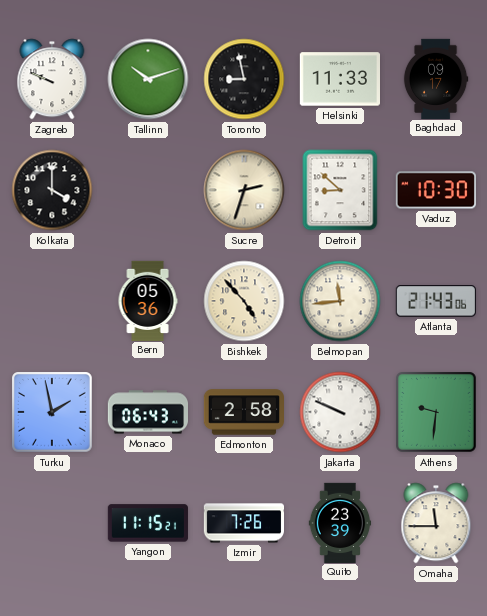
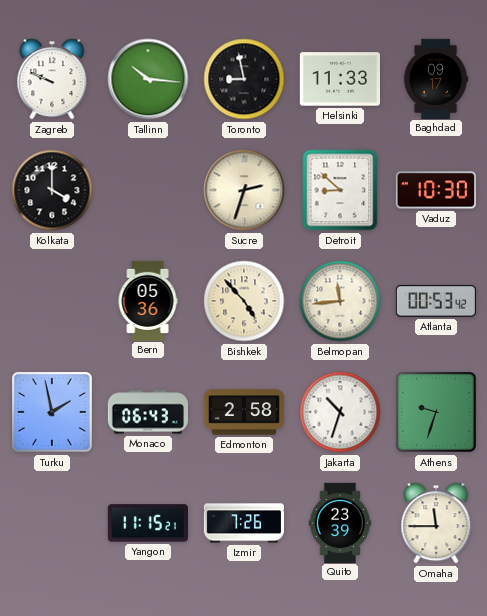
Tallinn: 10:12 -> 10:16
Atlanta: 21:43 -> 00:53
Jakarta: 9:49 -> 10:33
Athens: 9:31 -> 9:33
